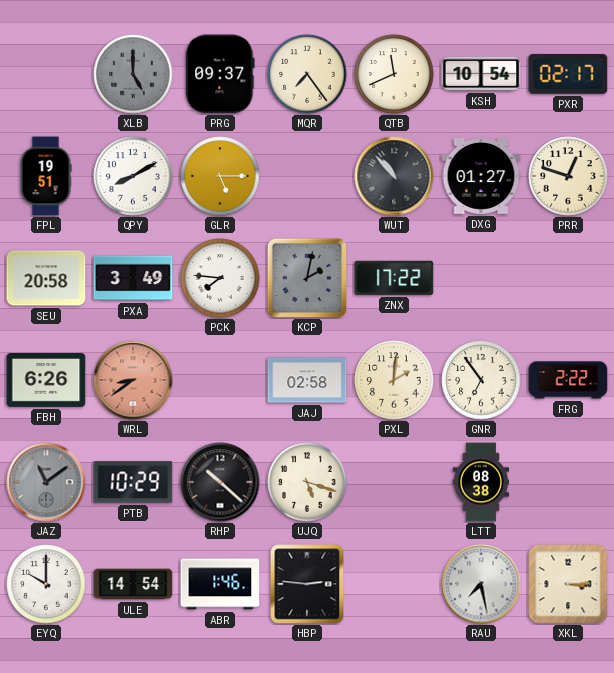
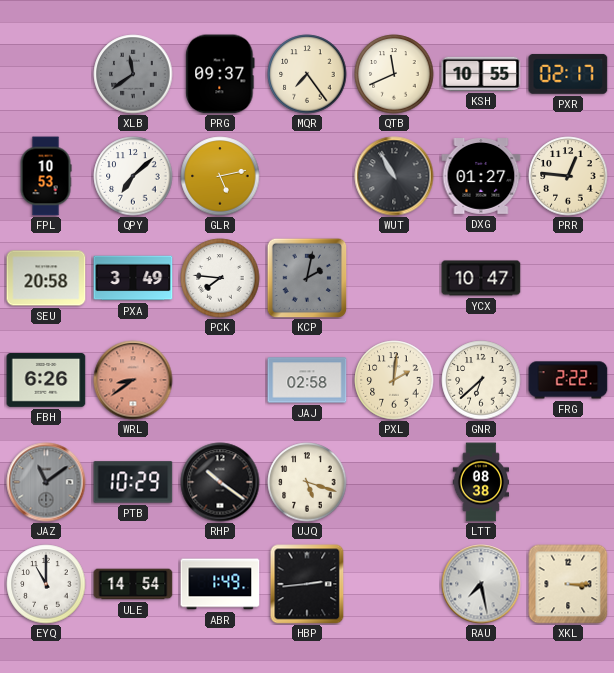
XLB: 5:00 -> 11:39
KSH: 10:54 -> 10:55
FPL: 19:51 -> 10:53
QPY: 8:10 -> 7:08
GLR: 5:15 -> 5:13
WUT: 10:53 -> 10:55
PRR: 12:48 -> 12:46
ZNX: 17:22 -> none
YCX: none -> 10:47
GNR: 6:54 -> 6:38
RHP: 10:22 -> 10:21
EYQ: 10:00 -> 11:00
ABR: 1:46 -> 1:49
HBP: 2:46 -> 2:44
